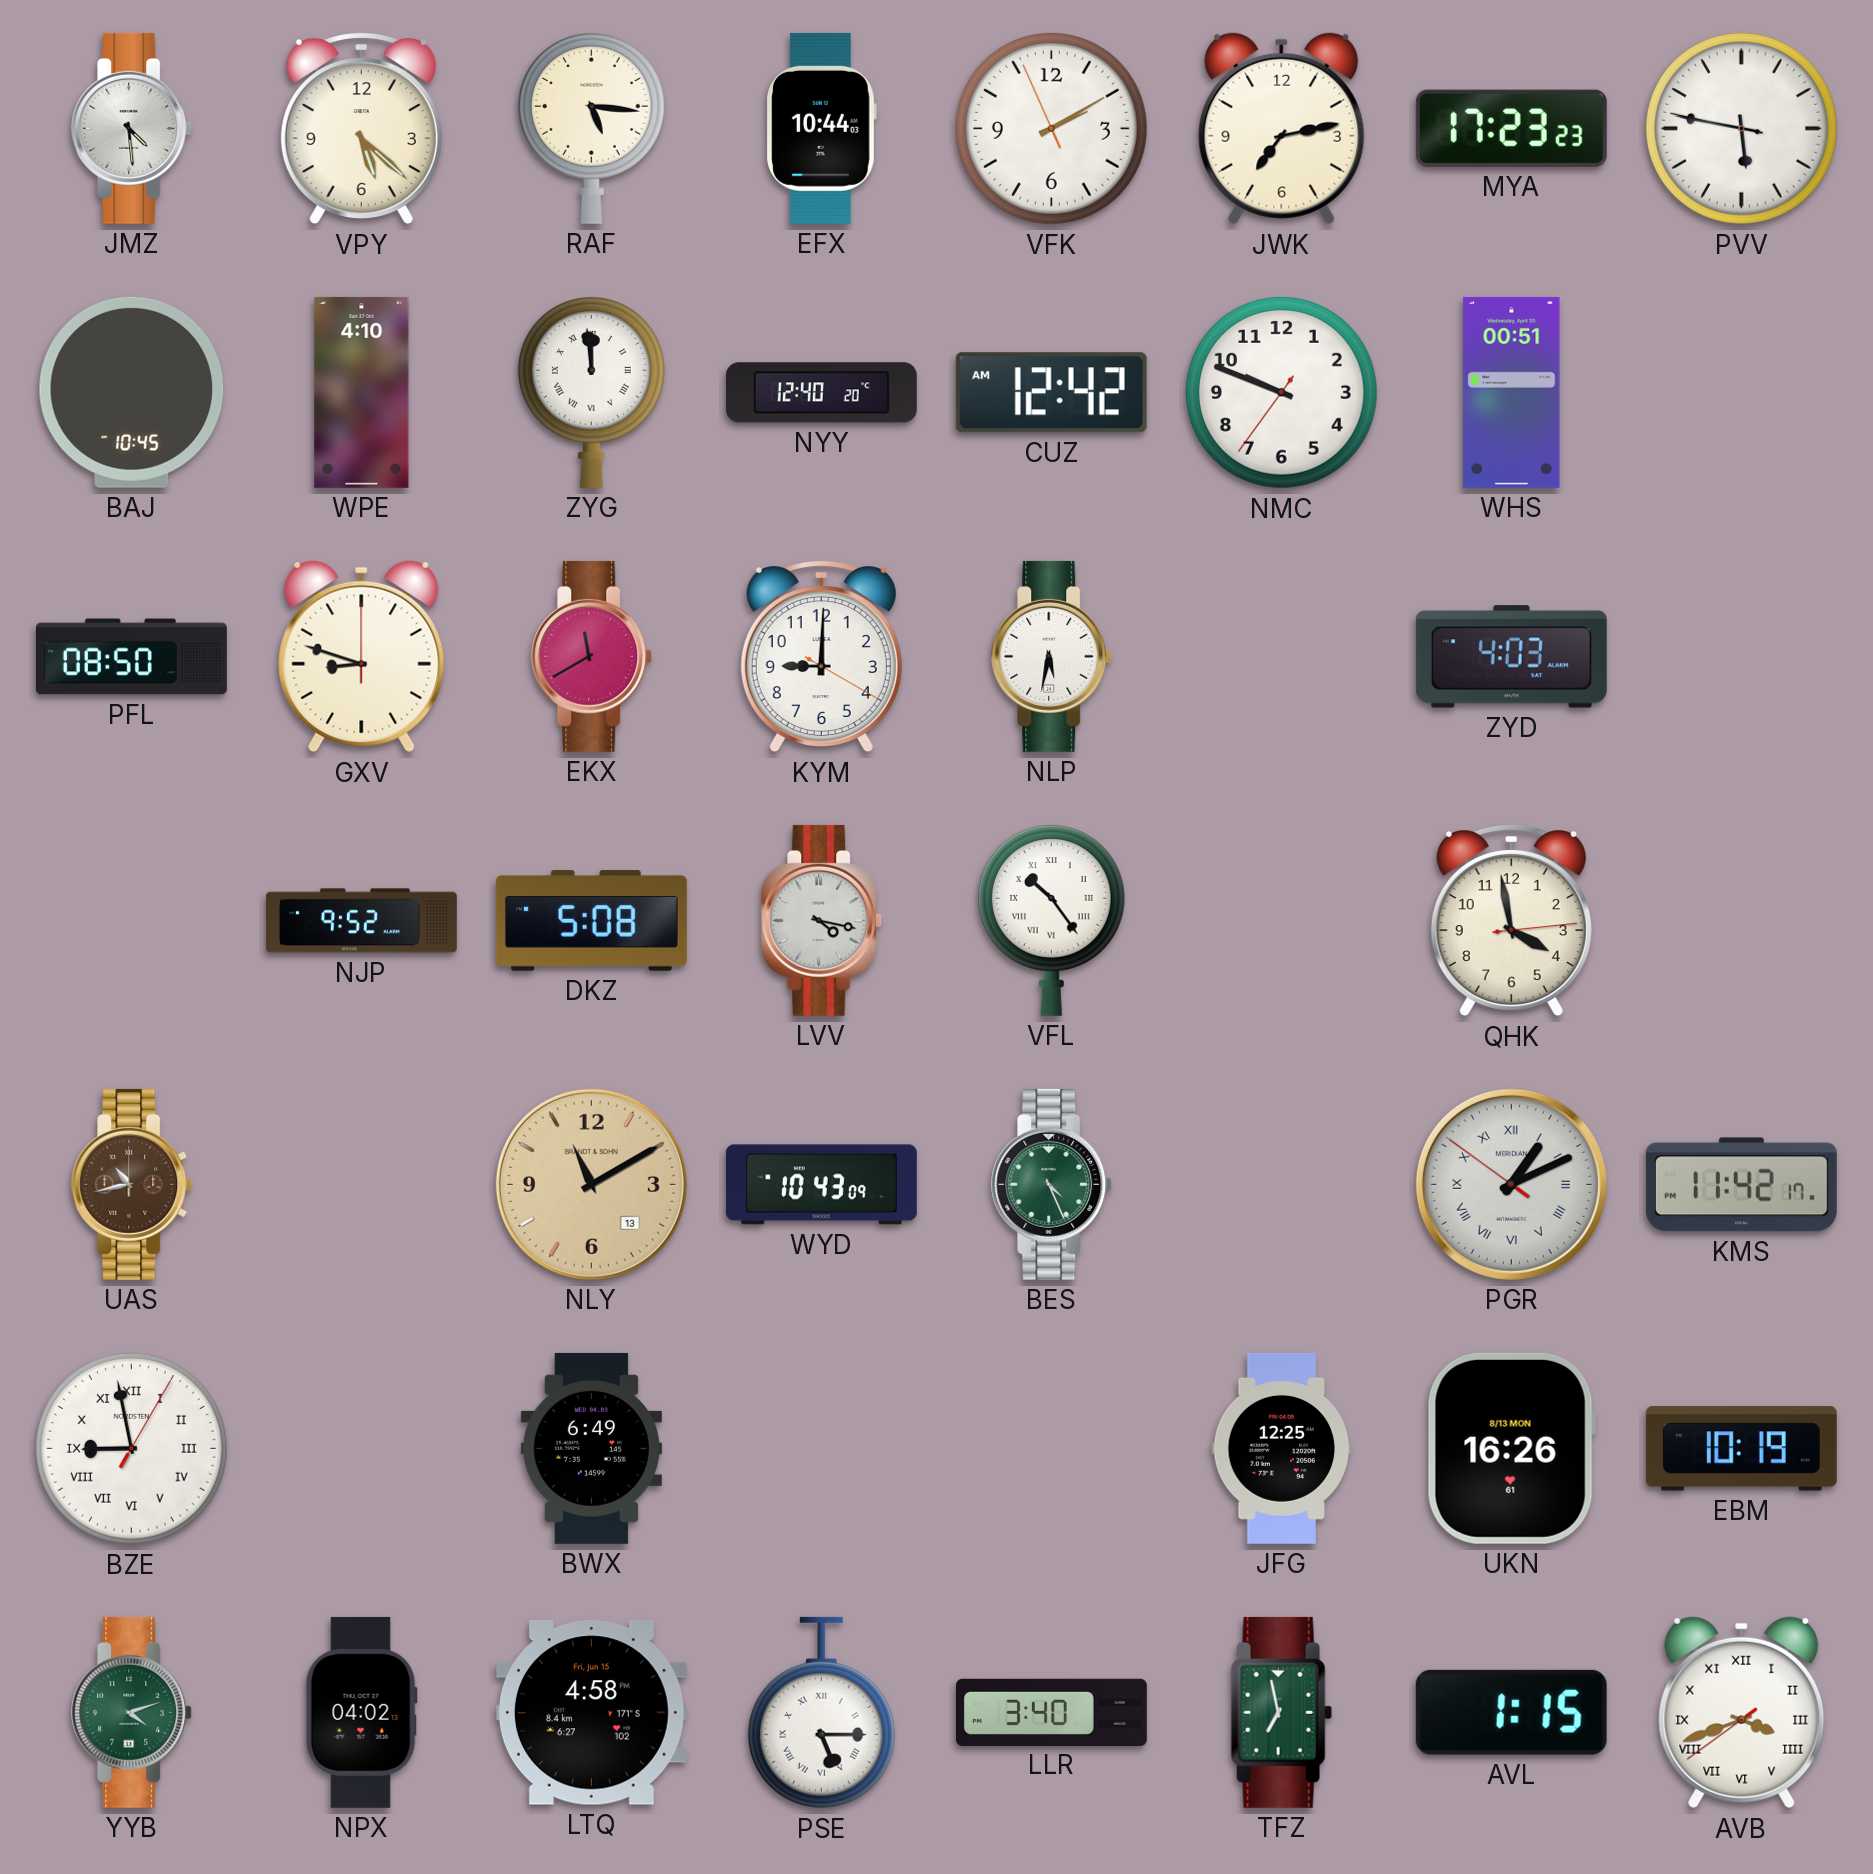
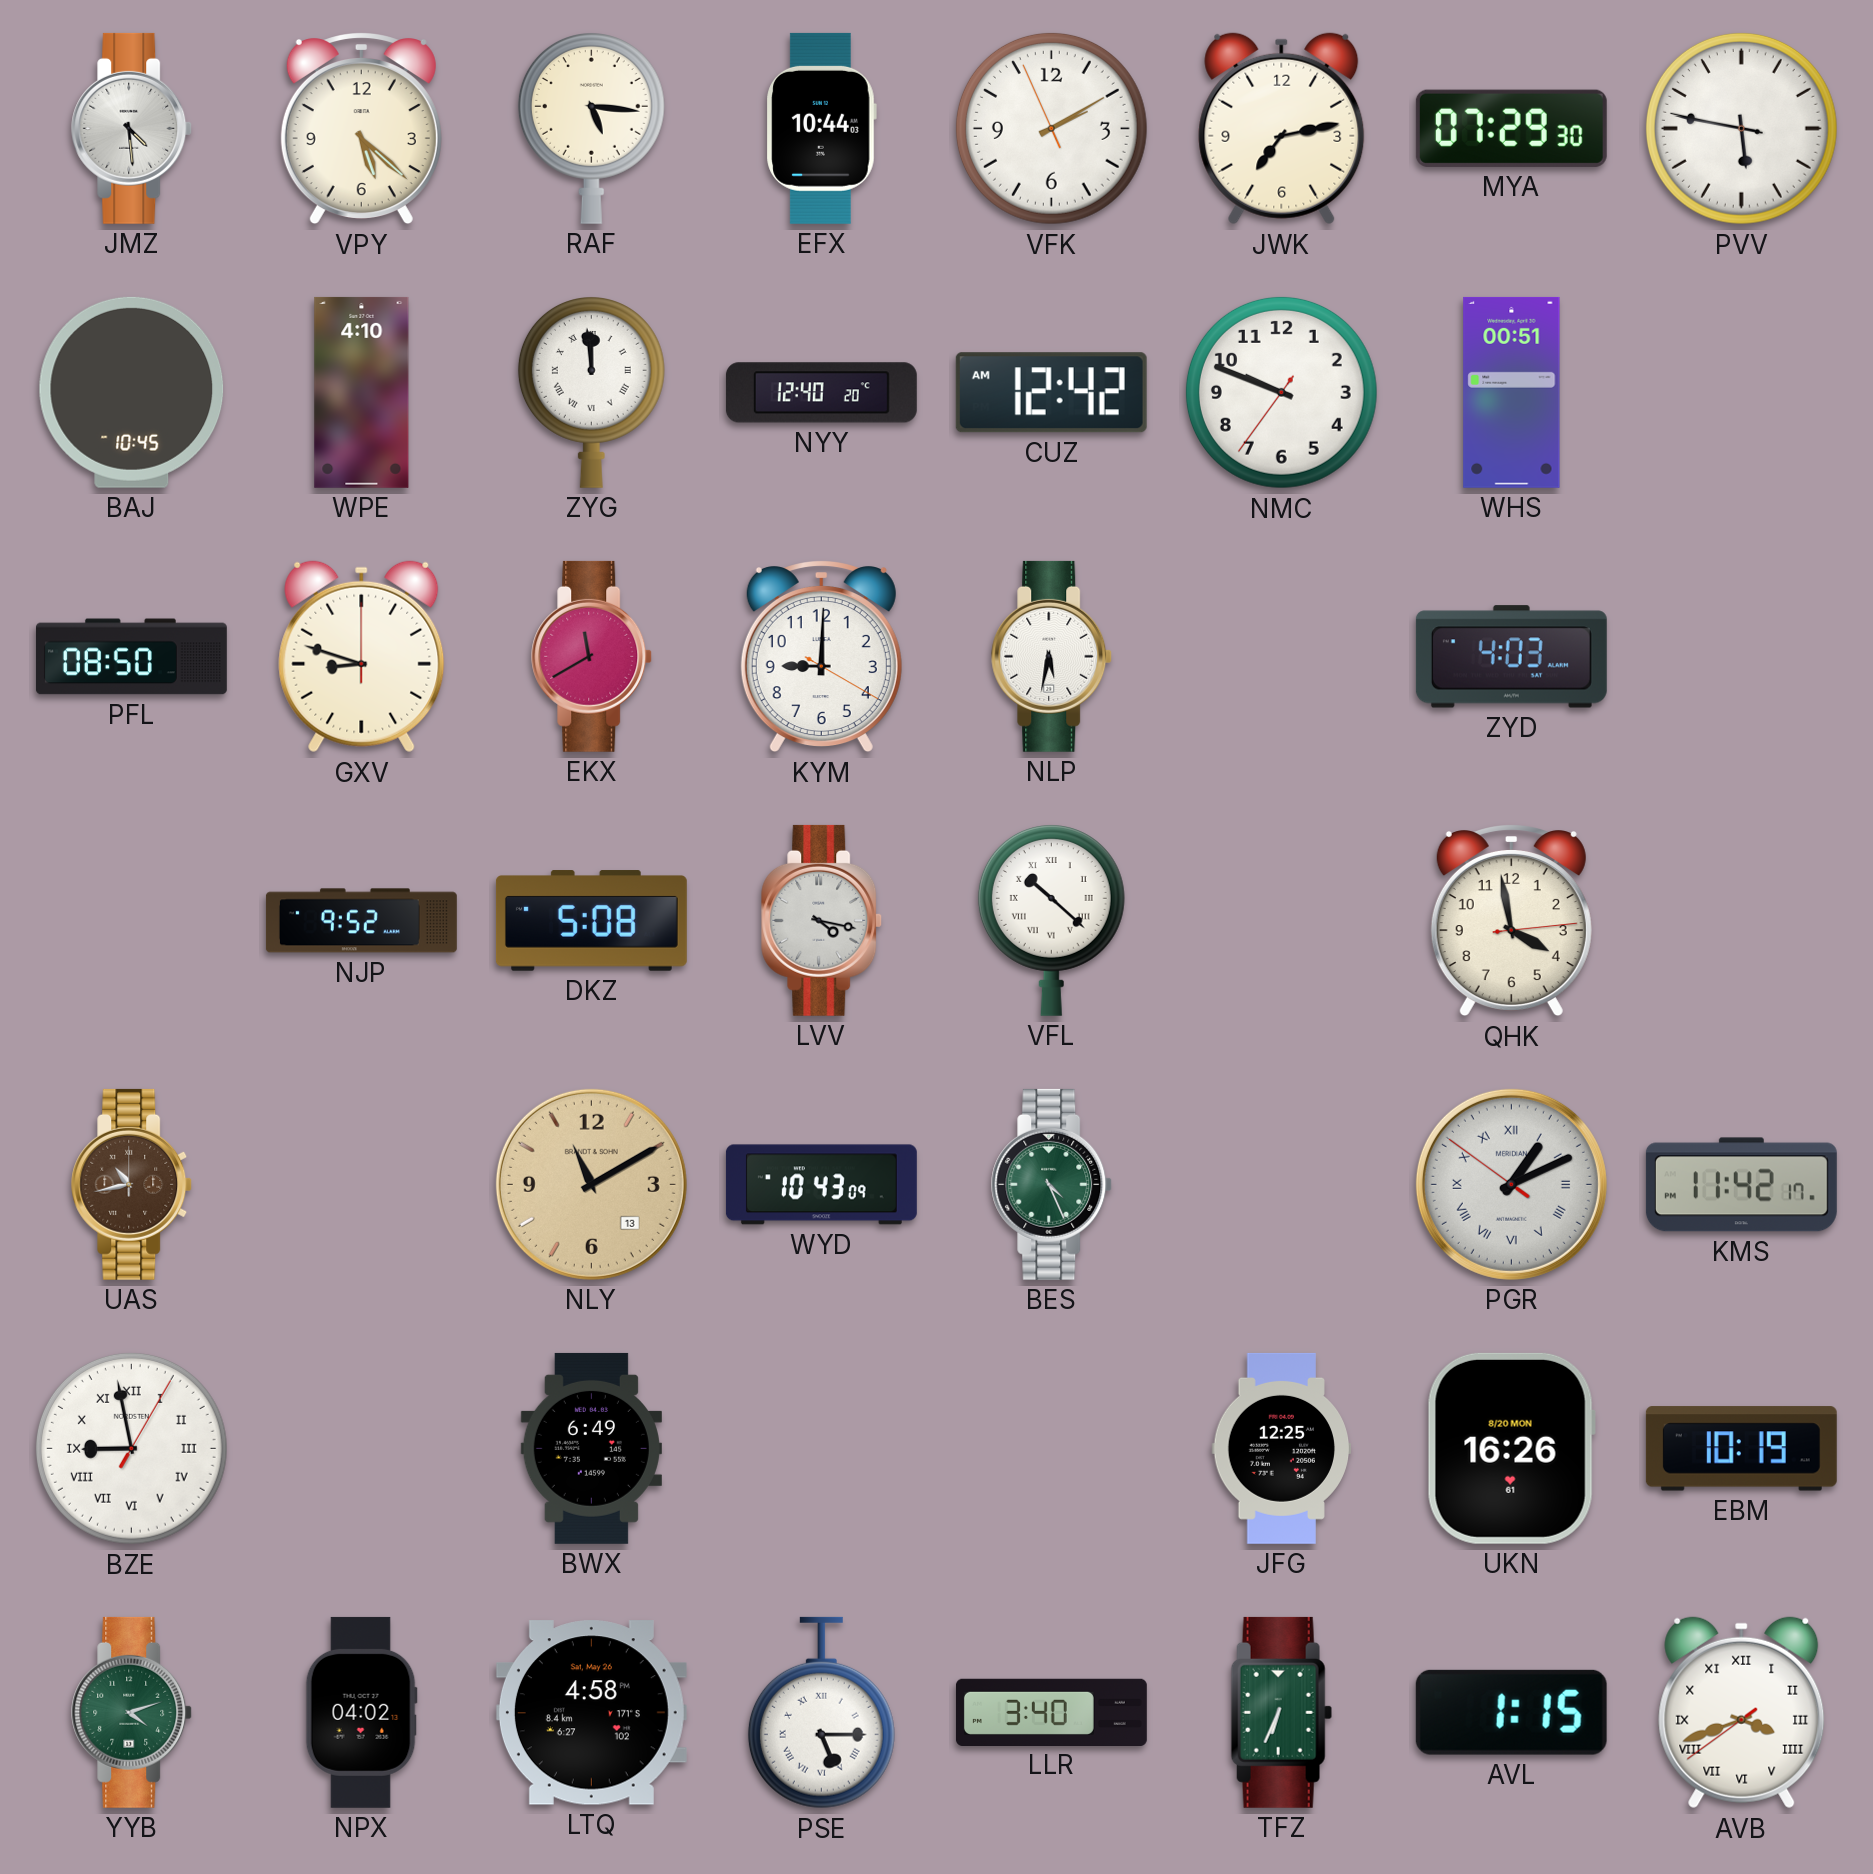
MYA: 17:23 -> 07:29
VFL: 10:24 -> 10:22
UKN date: 8/13 MON -> 8/20 MON
LTQ date: Fri, Jun 15 -> Sat, May 26
TFZ: 6:58 -> 6:34
